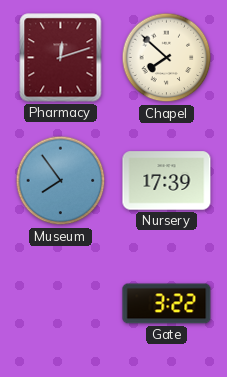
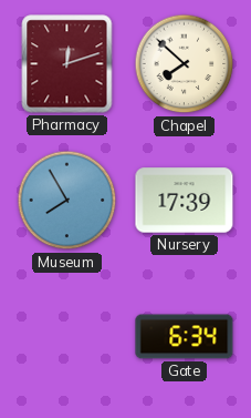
Museum: 7:54 -> 7:55
Gate: 3:22 -> 6:34
